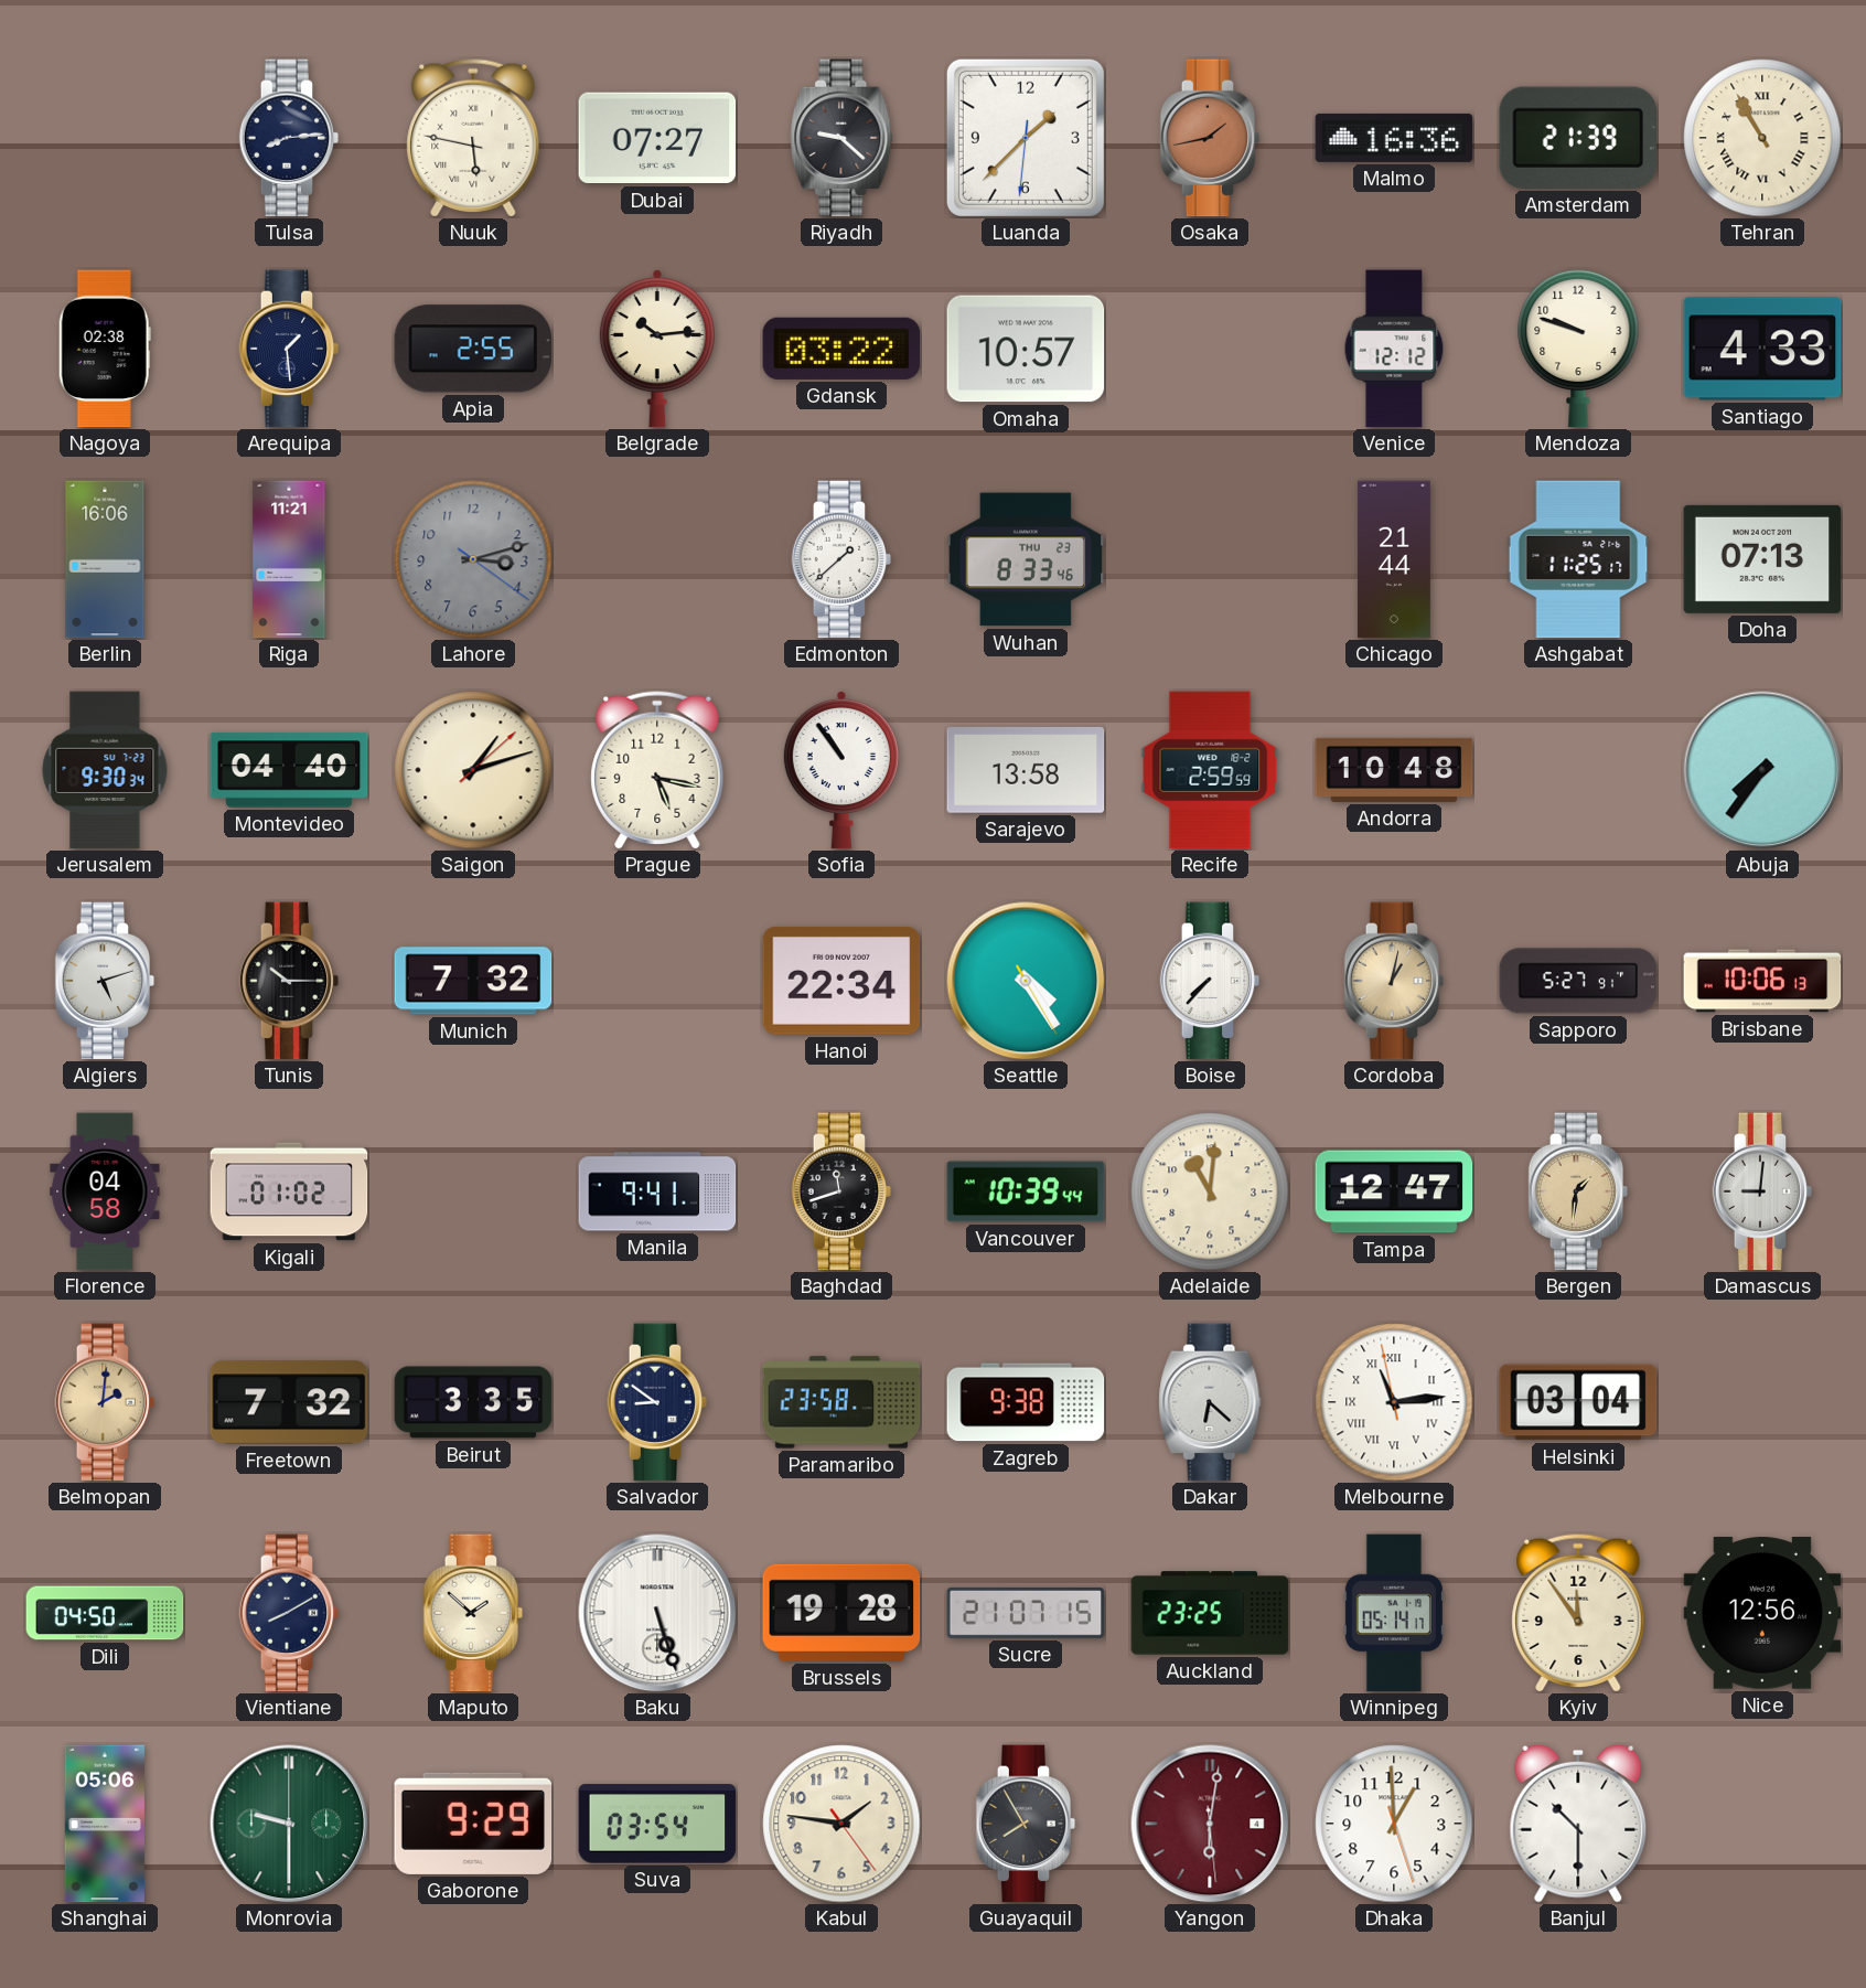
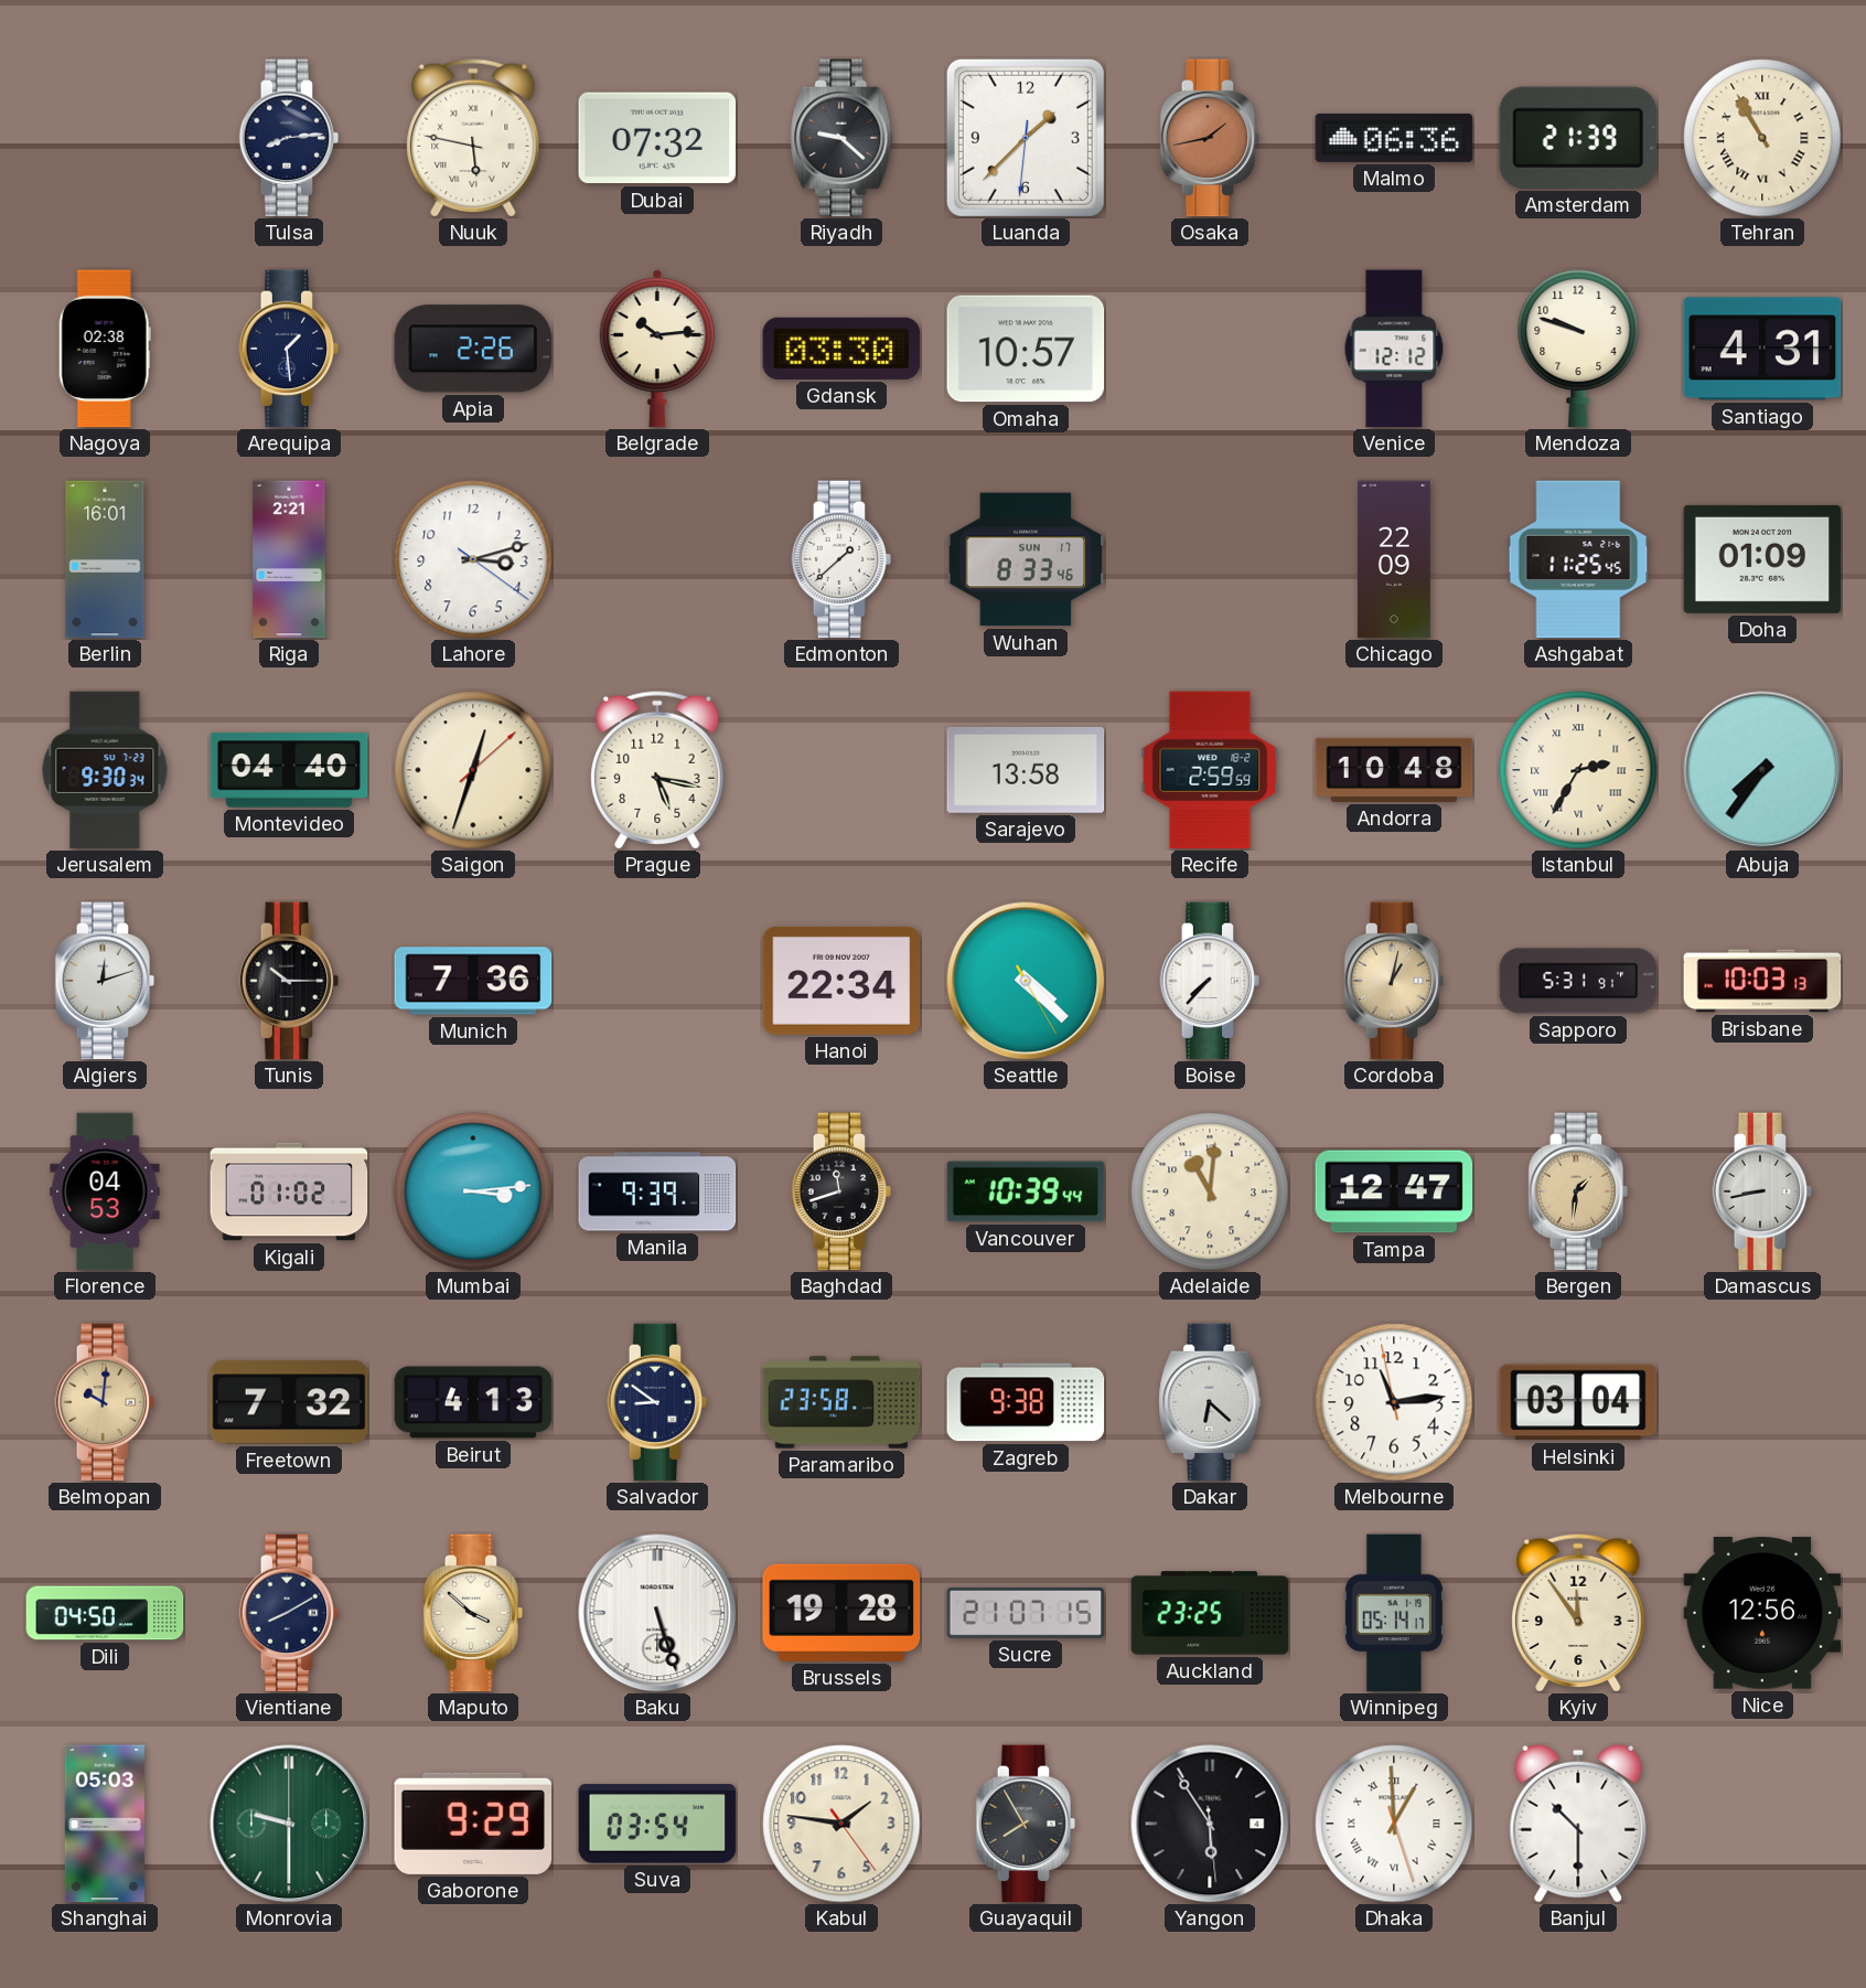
Dubai: 07:27 -> 07:32
Malmo: 16:36 -> 06:36
Apia: 2:55 -> 2:26
Gdansk: 03:22 -> 03:30
Santiago: 4:33 -> 4:31
Berlin: 16:06 -> 16:01
Riga: 11:21 -> 2:21
Lahore dial: grey -> white
Wuhan date: THU 23 -> SUN 17
Chicago: 21:44 -> 22:09
Ashgabat: 11:25:17 -> 11:25:45
Doha: 07:13 -> 01:09
Saigon: 1:12 -> 12:33
Sofia: 10:54 -> none
Istanbul: none -> 2:35
Algiers: 5:12 -> 12:12
Munich: 7:32 -> 7:36
Seattle: 4:24 -> 4:22
Sapporo: 5:27 -> 5:31
Brisbane: 10:06 -> 10:03
Florence: 04:58 -> 04:53
Mumbai: none -> 3:14
Manila: 9:41 -> 9:39
Damascus: 9:01 -> 8:43
Belmopan: 2:01 -> 10:01
Beirut: 3:35 -> 4:13
Melbourne numerals: Roman -> Arabic
Maputo: 1:52 -> 3:52
Shanghai: 05:06 -> 05:03
Yangon: 6:01 -> 5:54
Yangon dial: burgundy -> black
Dhaka numerals: Arabic -> Roman
